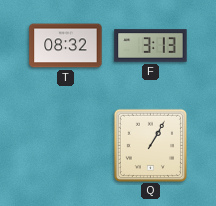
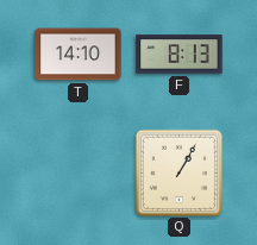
T: 08:32 -> 14:10
F: 3:13 -> 8:13
